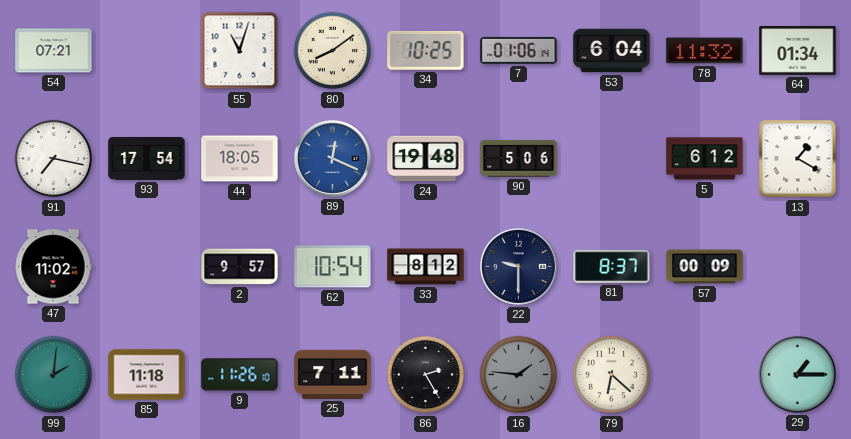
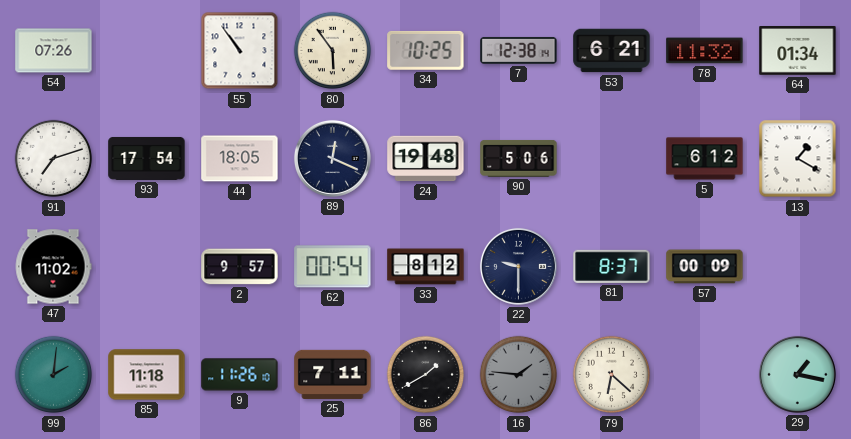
54: 07:21 -> 07:26
55: 11:03 -> 10:54
80: 8:09 -> 5:54
7: 01:06 -> 12:38
53: 6:04 -> 6:21
91: 7:17 -> 7:12
89 dial: blue -> navy
62: 10:54 -> 00:54
86: 2:25 -> 1:40
29: 1:15 -> 1:17
